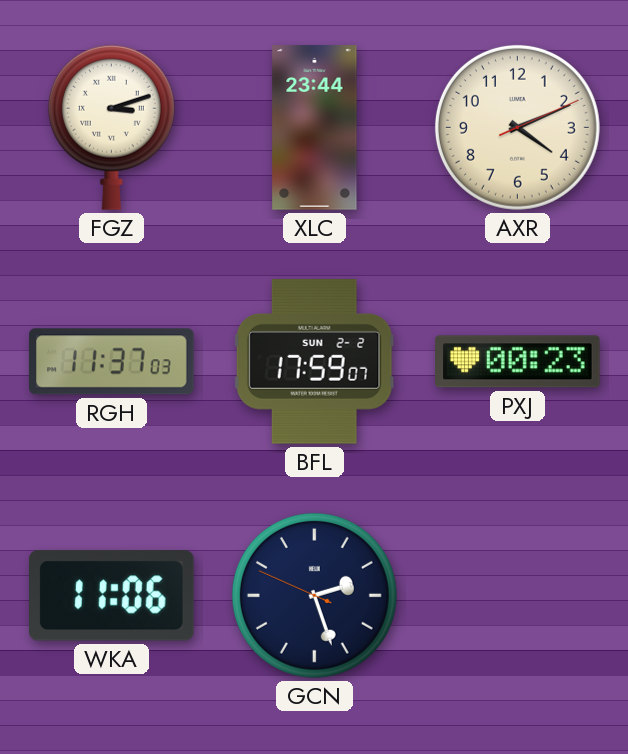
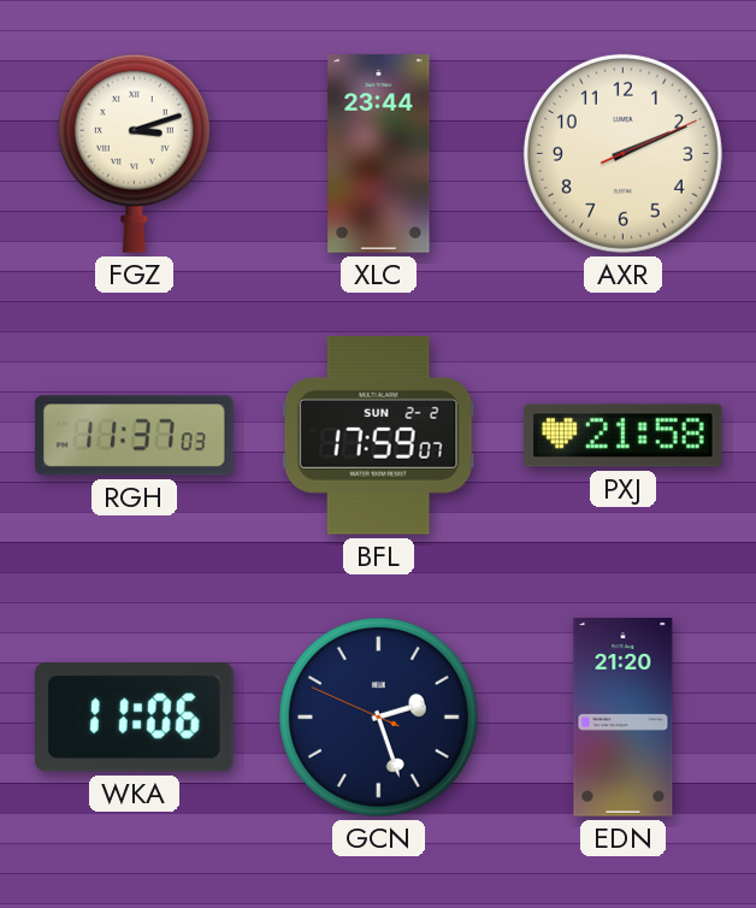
AXR: 4:11 -> 2:11
PXJ: 00:23 -> 21:58
EDN: none -> 21:20
